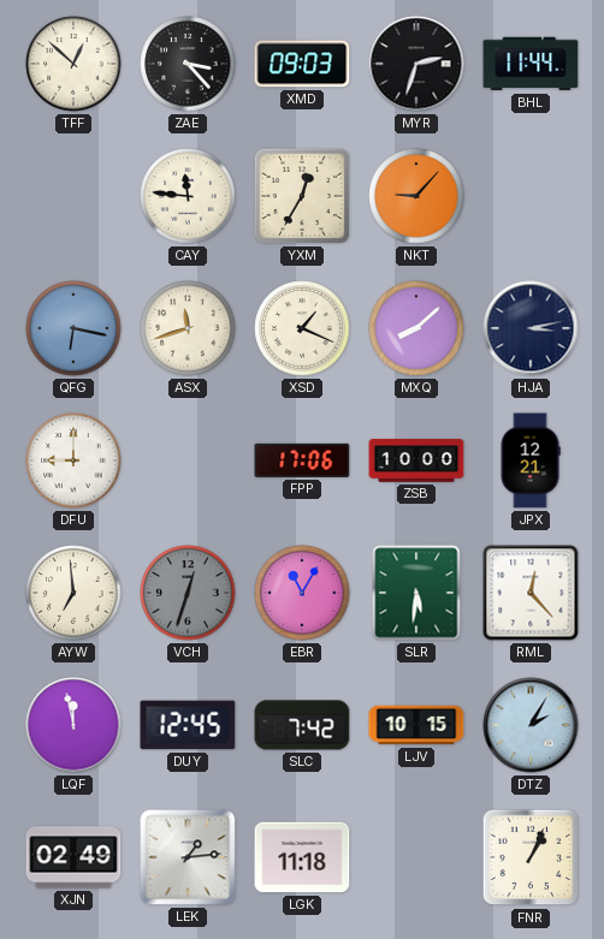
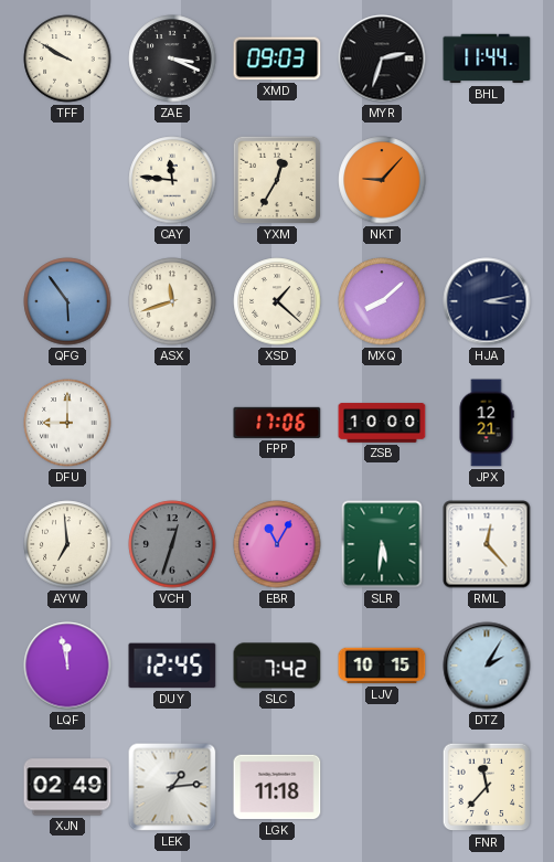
TFF: 12:52 -> 9:50
ZAE: 3:23 -> 3:19
QFG: 6:17 -> 5:54
XSD: 1:19 -> 1:22
FNR: 1:04 -> 11:37
